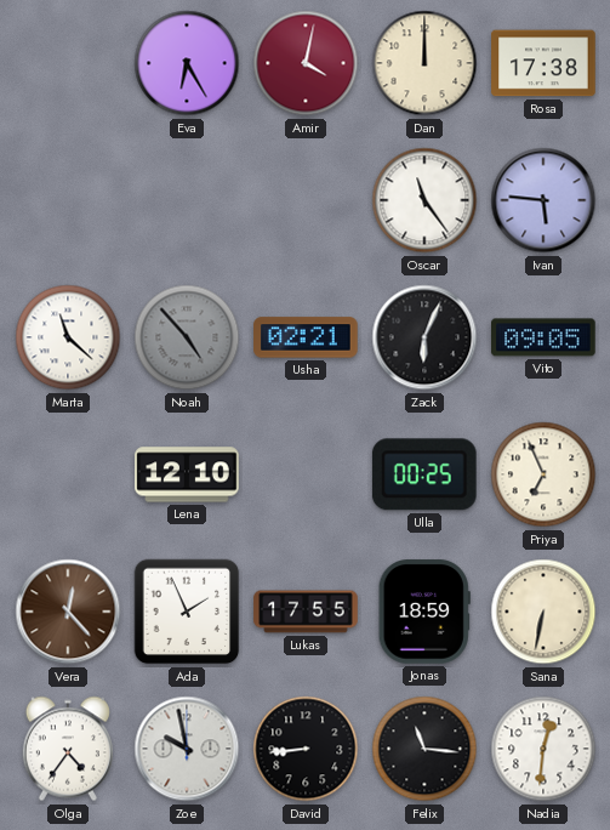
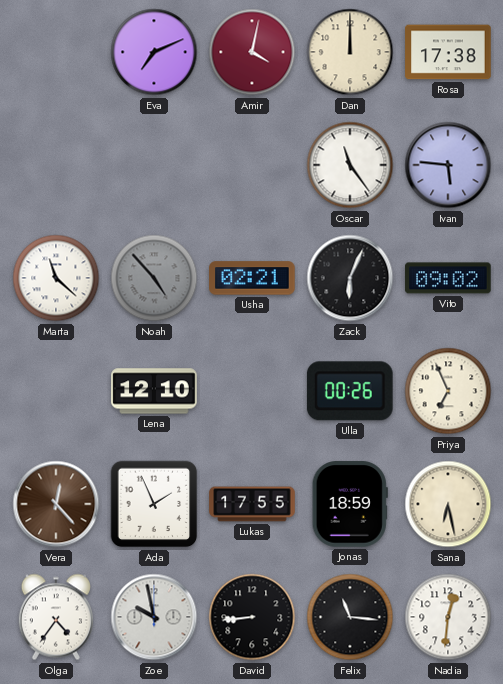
Eva: 6:25 -> 7:11
Vito: 09:05 -> 09:02
Ulla: 00:25 -> 00:26
Sana: 6:32 -> 6:28
